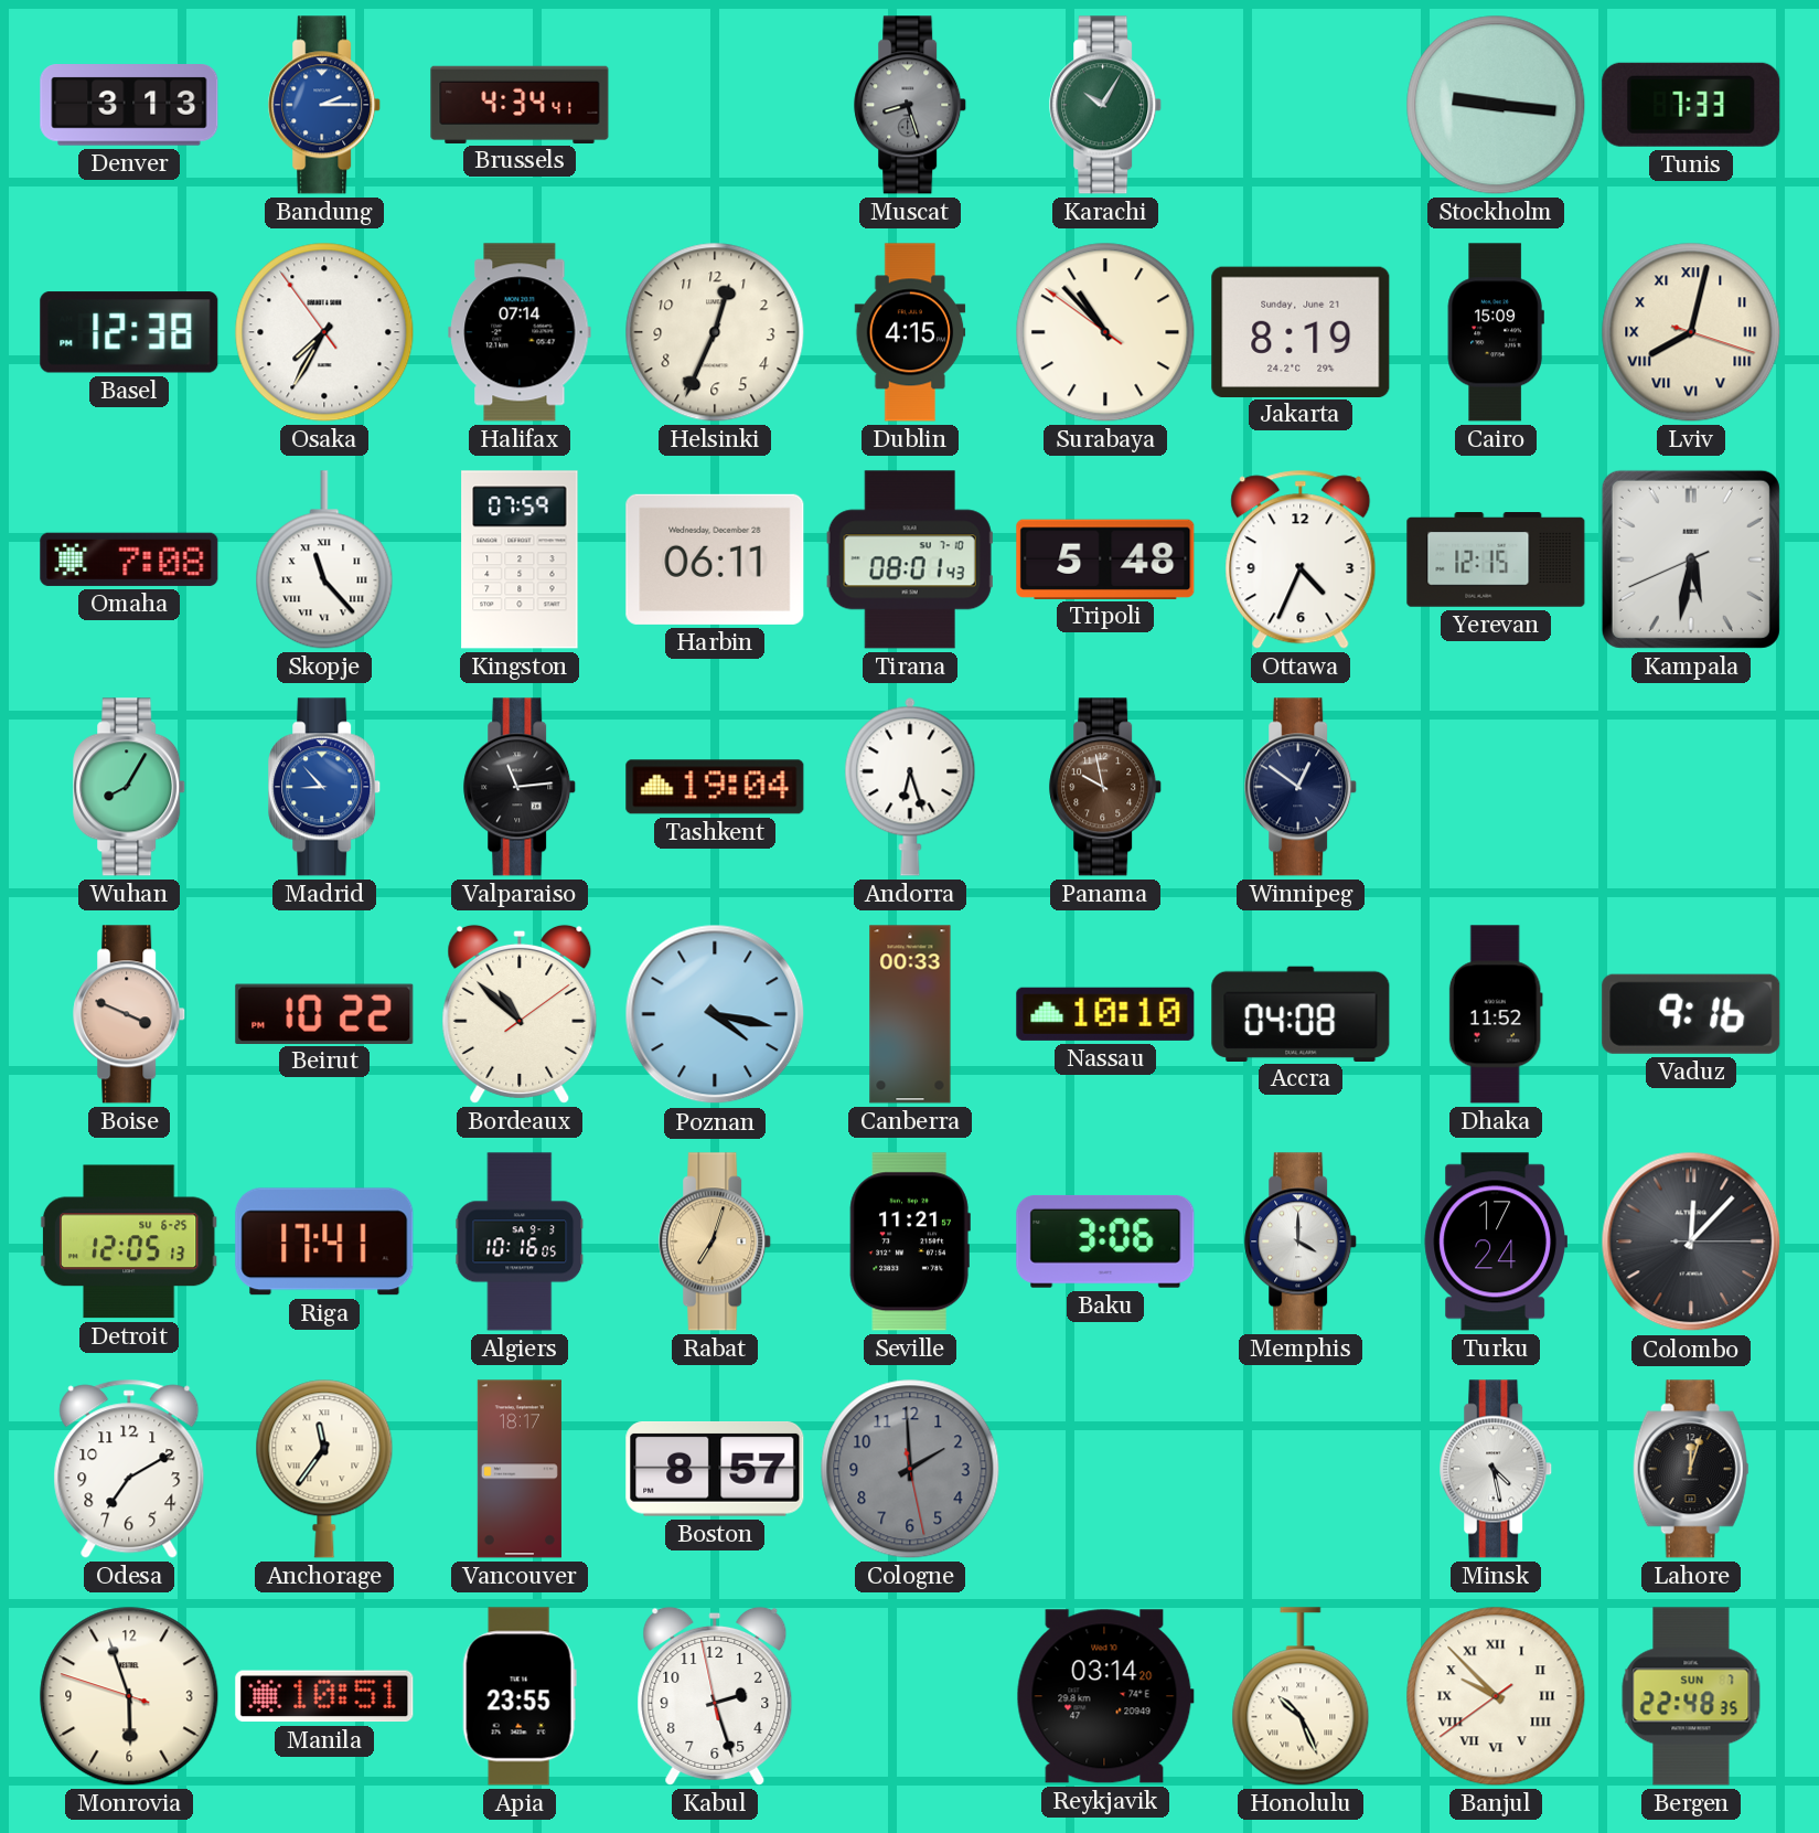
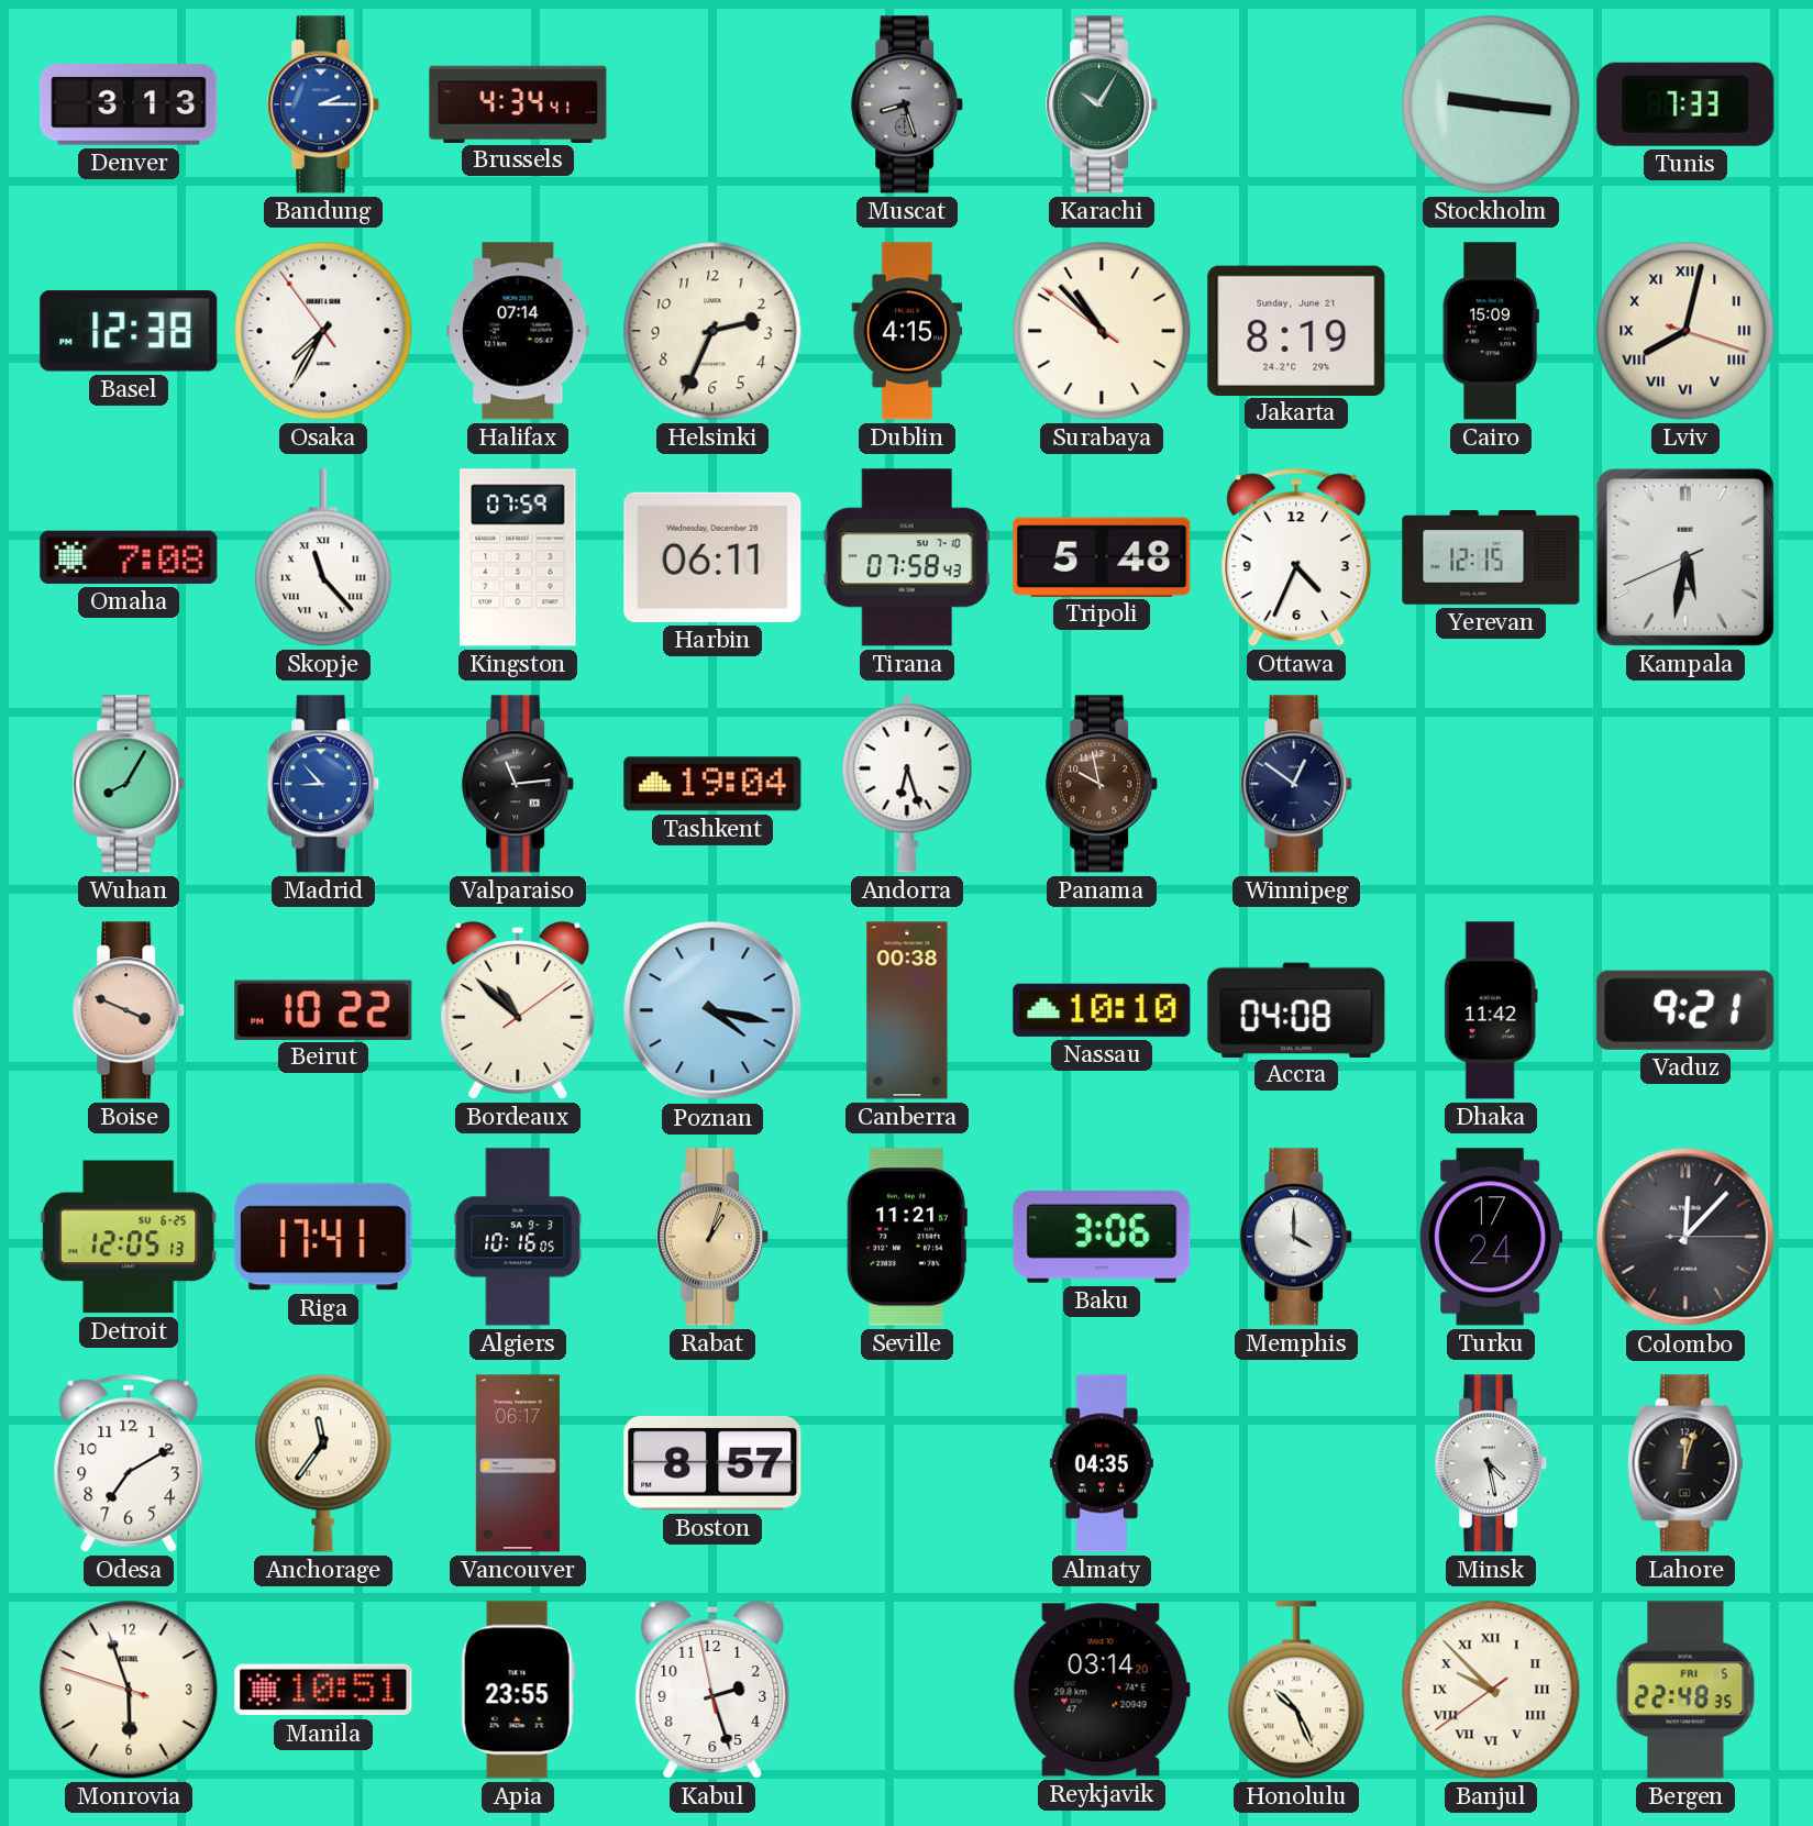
Helsinki: 12:34 -> 2:34
Tirana: 08:01 -> 07:58
Canberra: 00:33 -> 00:38
Dhaka: 11:52 -> 11:42
Vaduz: 9:16 -> 9:21
Rabat: 7:03 -> 1:03
Vancouver: 18:17 -> 06:17
Cologne: 1:59 -> none
Almaty: none -> 04:35
Bergen date: SUN 7 -> FRI 5
